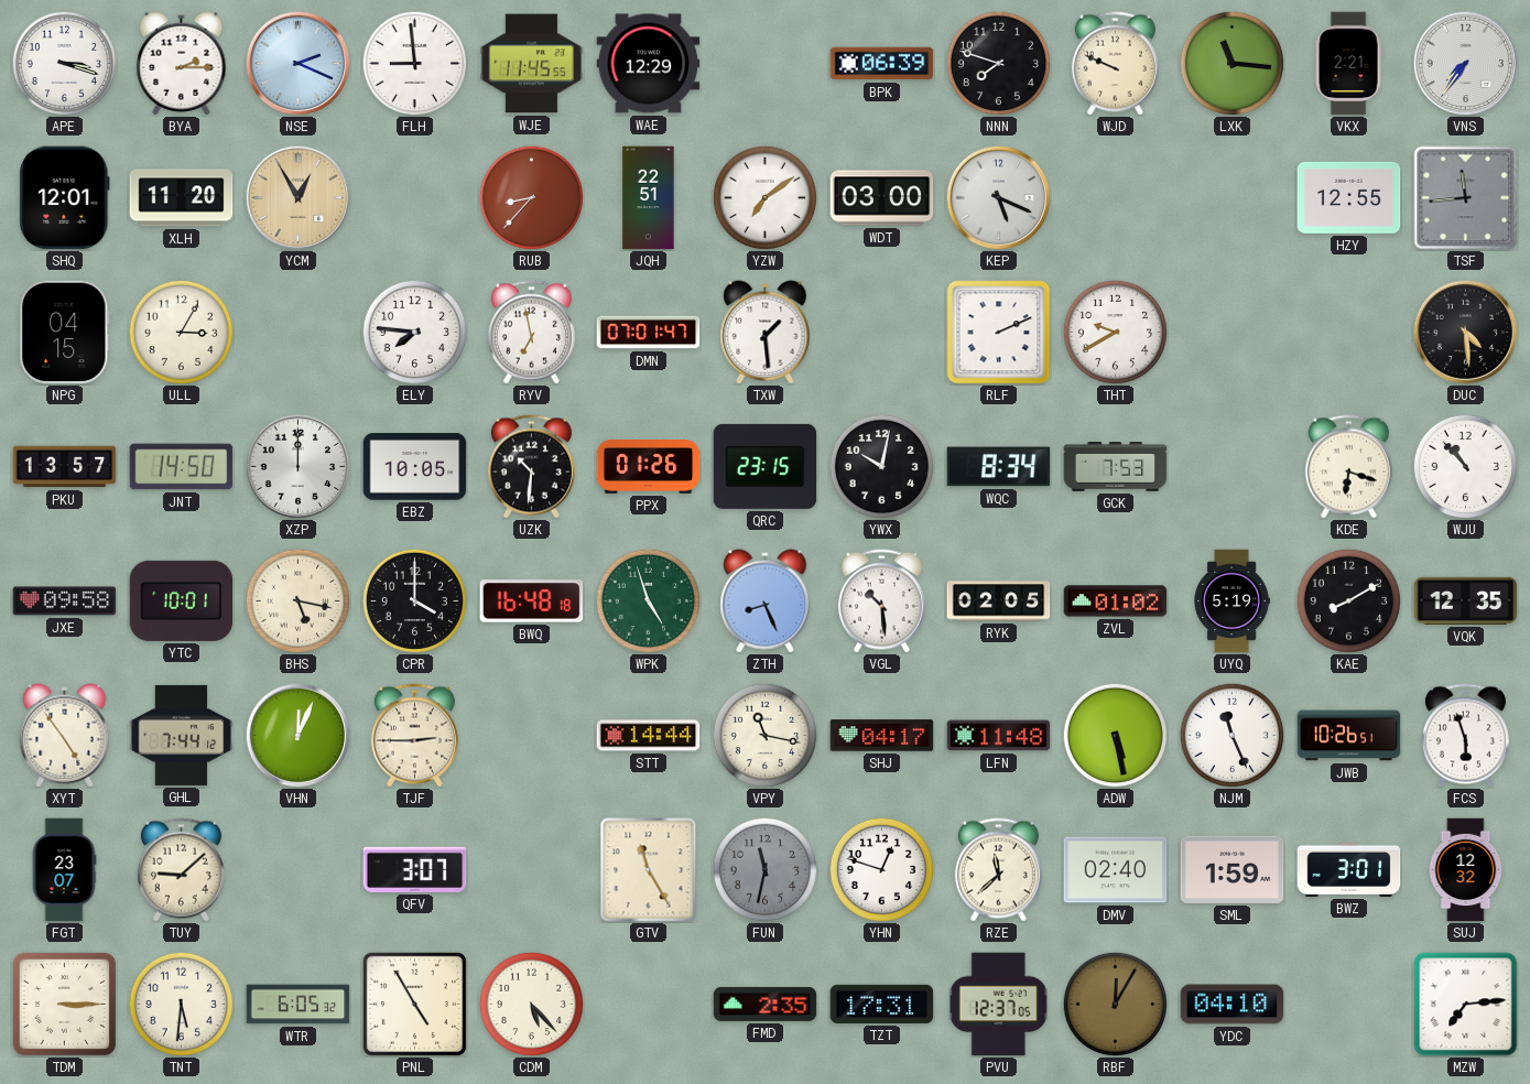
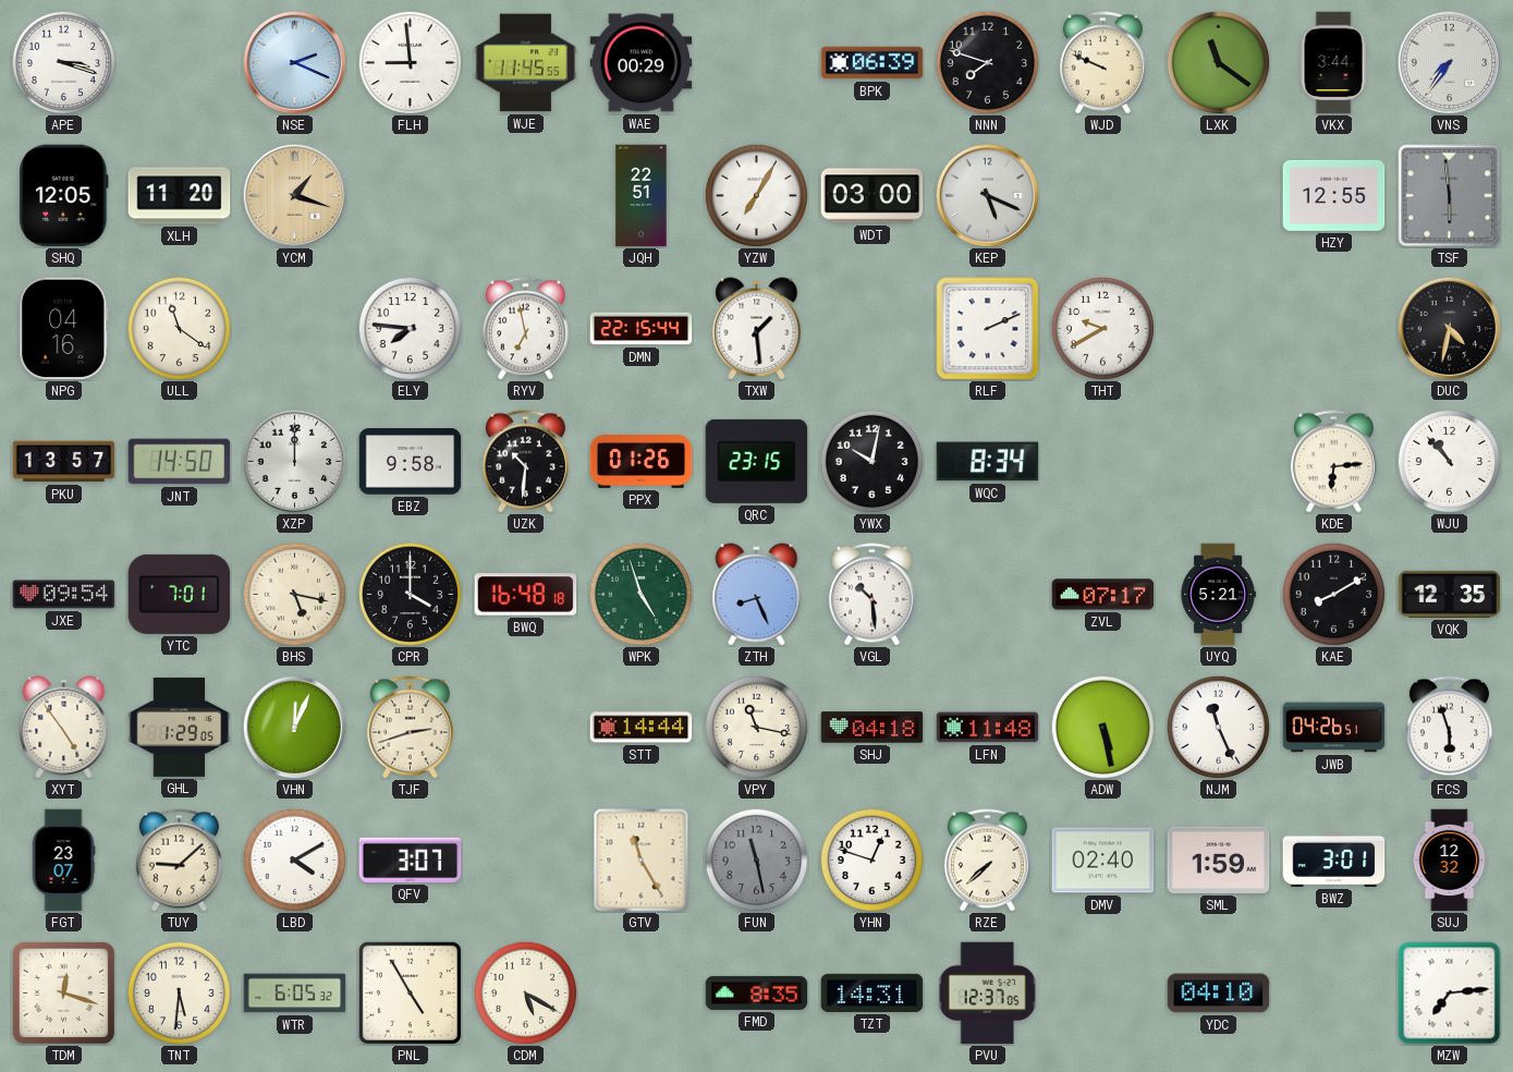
BYA: 2:15 -> none
WAE: 12:29 -> 00:29
LXK: 11:16 -> 11:21
VKX: 2:21 -> 3:44
SHQ: 12:01 -> 12:05
YCM: 12:55 -> 1:18
RUB: 8:37 -> none
YZW: 7:09 -> 7:05
TSF: 11:44 -> 5:59
NPG: 04:15 -> 04:16
ULL: 3:05 -> 11:21
DMN: 07:01 -> 22:15
DUC: 4:29 -> 4:32
EBZ: 10:05 -> 9:58
GCK: 7:53 -> none
KDE: 6:18 -> 6:14
JXE: 09:58 -> 09:54
YTC: 10:01 -> 7:01
RYK: 02:05 -> none
ZVL: 01:02 -> 07:17
UYQ: 5:19 -> 5:21
GHL: 7:44 -> 1:29
TJF: 2:45 -> 2:42
SHJ: 04:17 -> 04:18
JWB: 10:26 -> 04:26
LBD: none -> 4:10
FUN: 11:32 -> 11:28
RZE: 11:38 -> 7:38
TDM: 3:15 -> 12:18
CDM: 5:23 -> 5:20
FMD: 2:35 -> 8:35
TZT: 17:31 -> 14:31
RBF: 12:05 -> none
